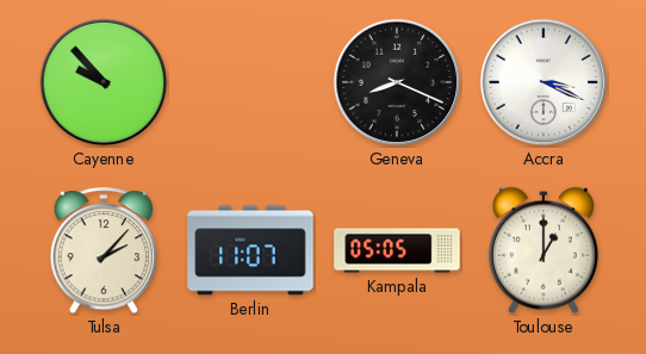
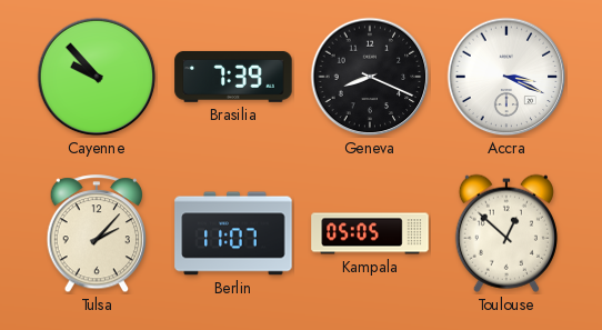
Brasilia: none -> 7:39
Toulouse: 1:00 -> 12:52
